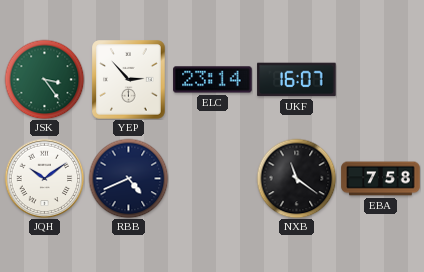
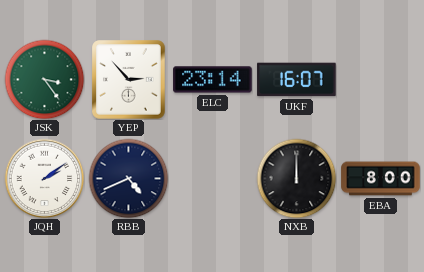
JQH: 10:09 -> 2:09
NXB: 11:21 -> 12:00
EBA: 7:58 -> 8:00
